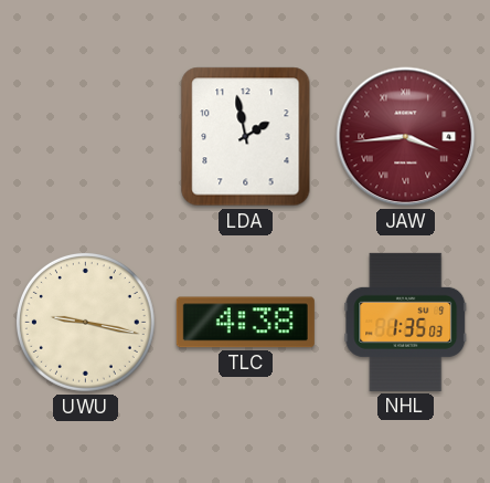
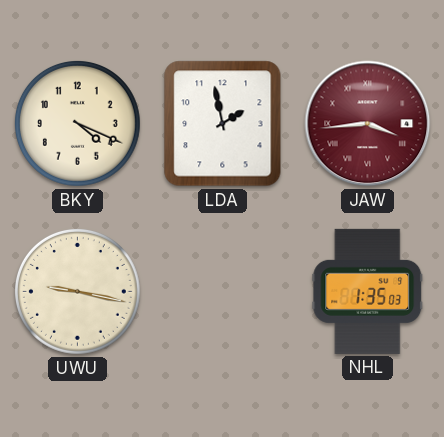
BKY: none -> 4:19
TLC: 4:38 -> none
